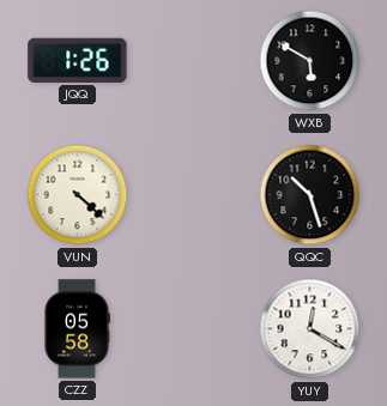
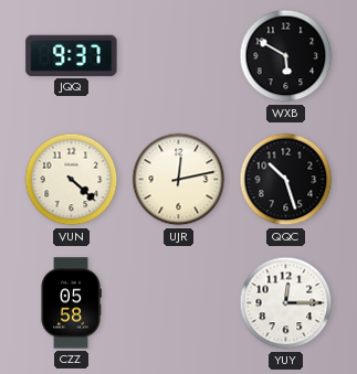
JQQ: 1:26 -> 9:37
UJR: none -> 12:13
YUY: 12:20 -> 12:15
